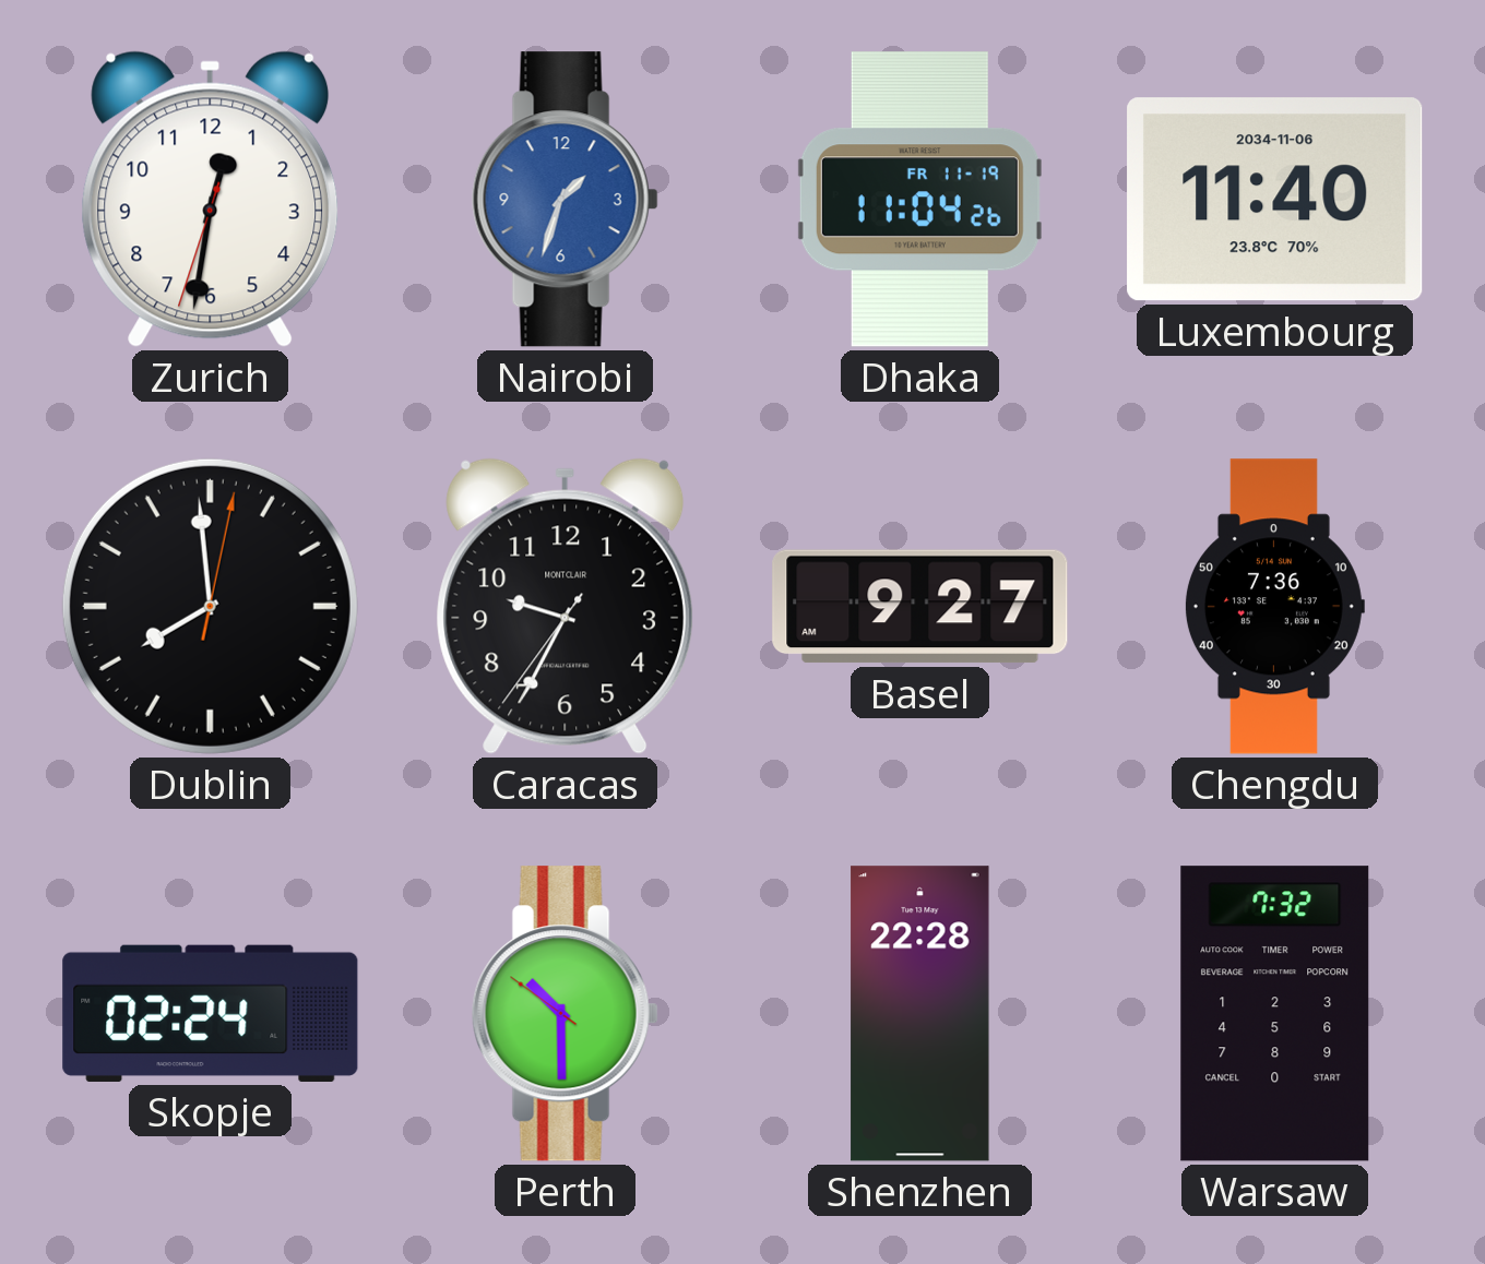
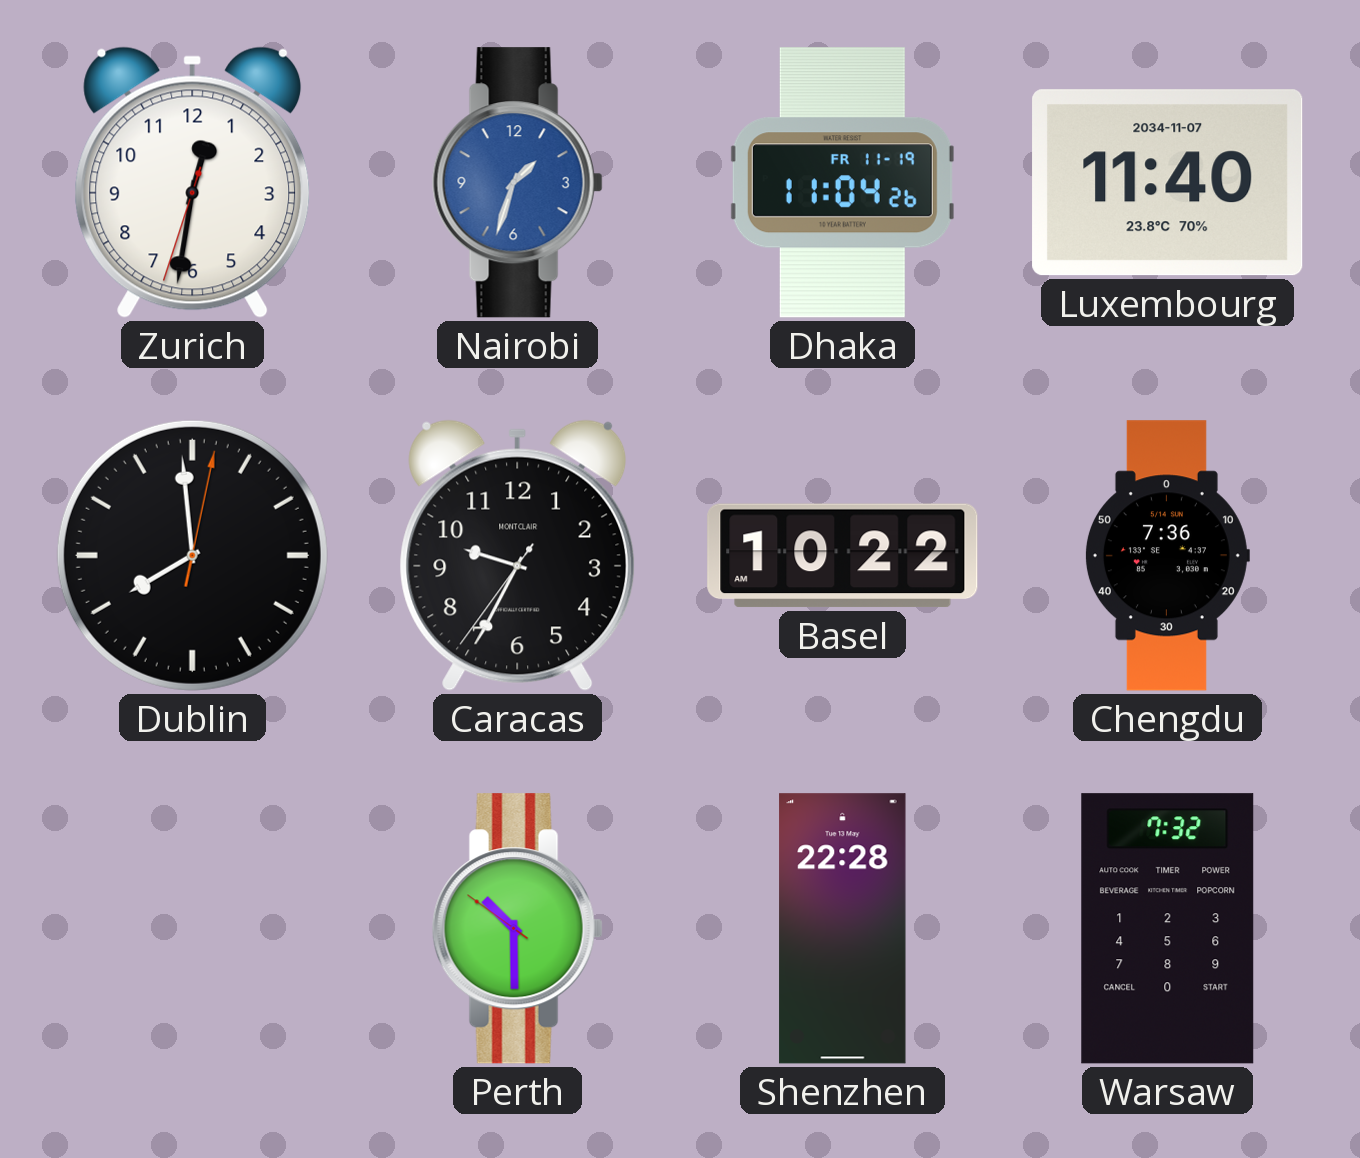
Luxembourg date: 2034-11-06 -> 2034-11-07
Basel: 9:27 -> 10:22
Skopje: 02:24 -> none
